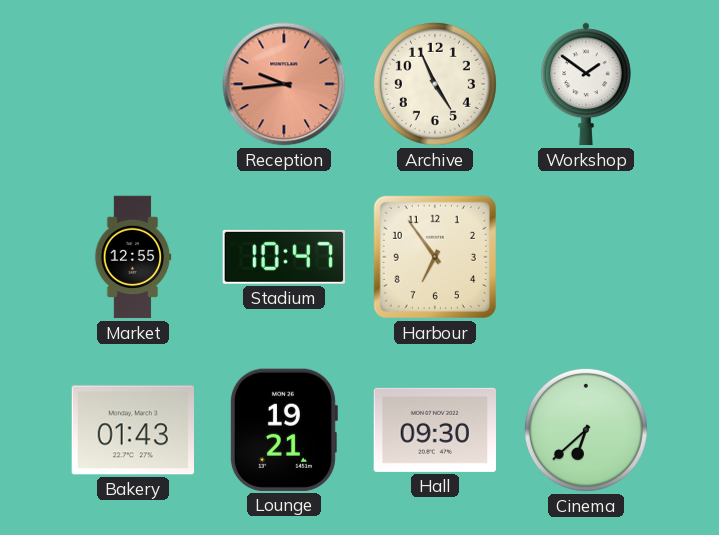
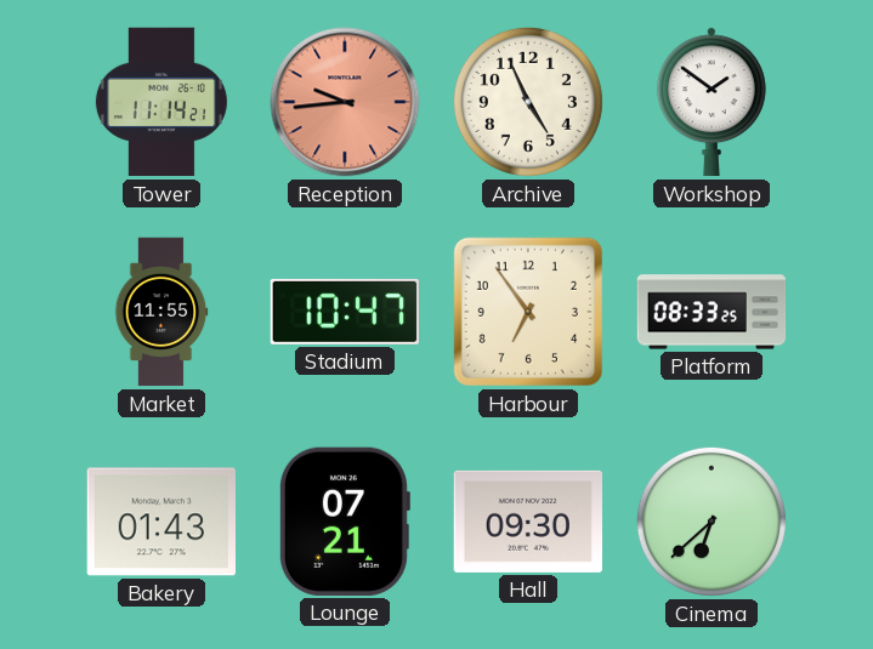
Tower: none -> 11:14
Market: 12:55 -> 11:55
Platform: none -> 08:33
Lounge: 19:21 -> 07:21
